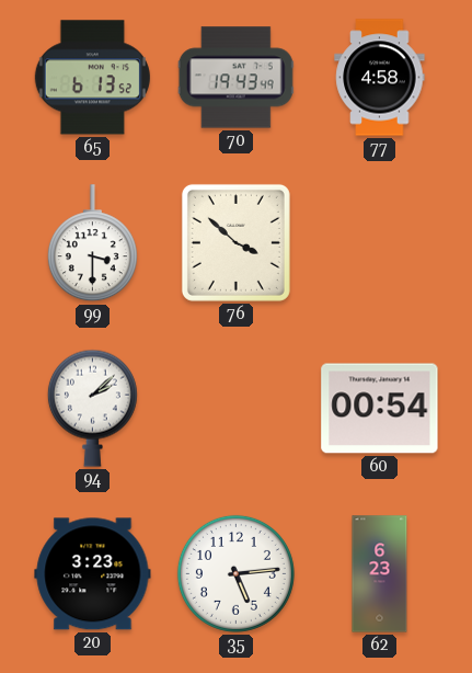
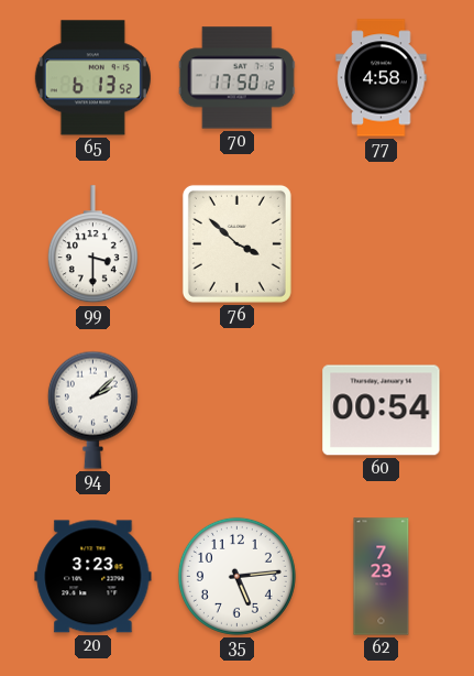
70: 19:43 -> 17:50
62: 6:23 -> 7:23
